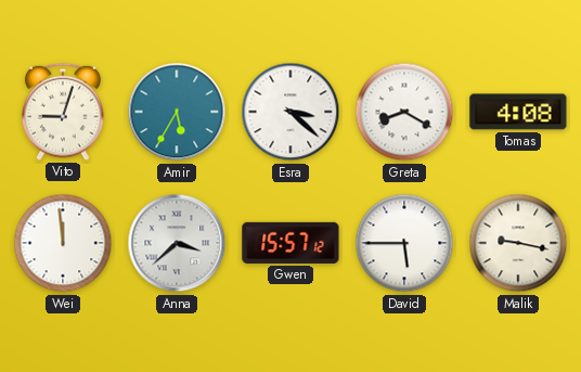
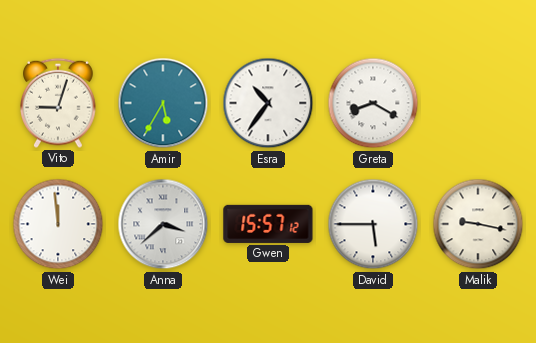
Esra: 3:22 -> 10:36
Tomas: 4:08 -> none
